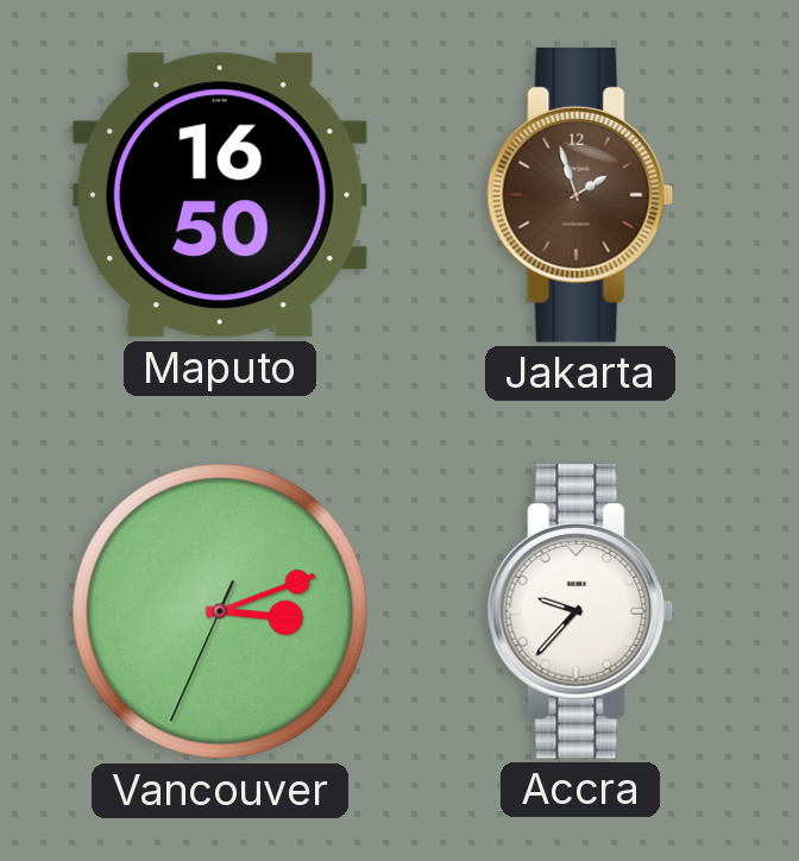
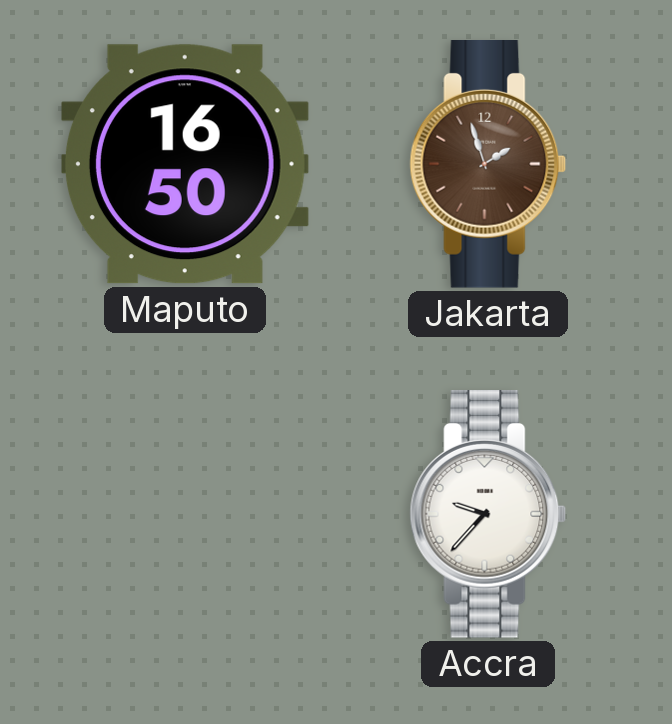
Vancouver: 3:11 -> none
